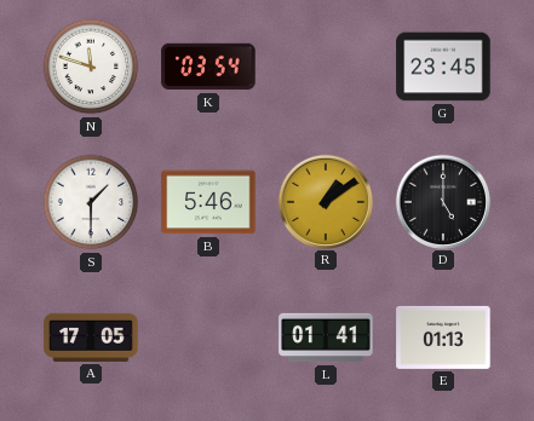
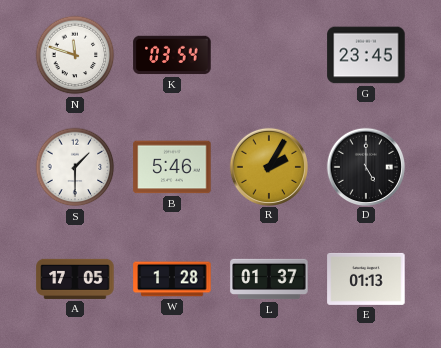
R: 1:09 -> 2:05
W: none -> 1:28
L: 01:41 -> 01:37
